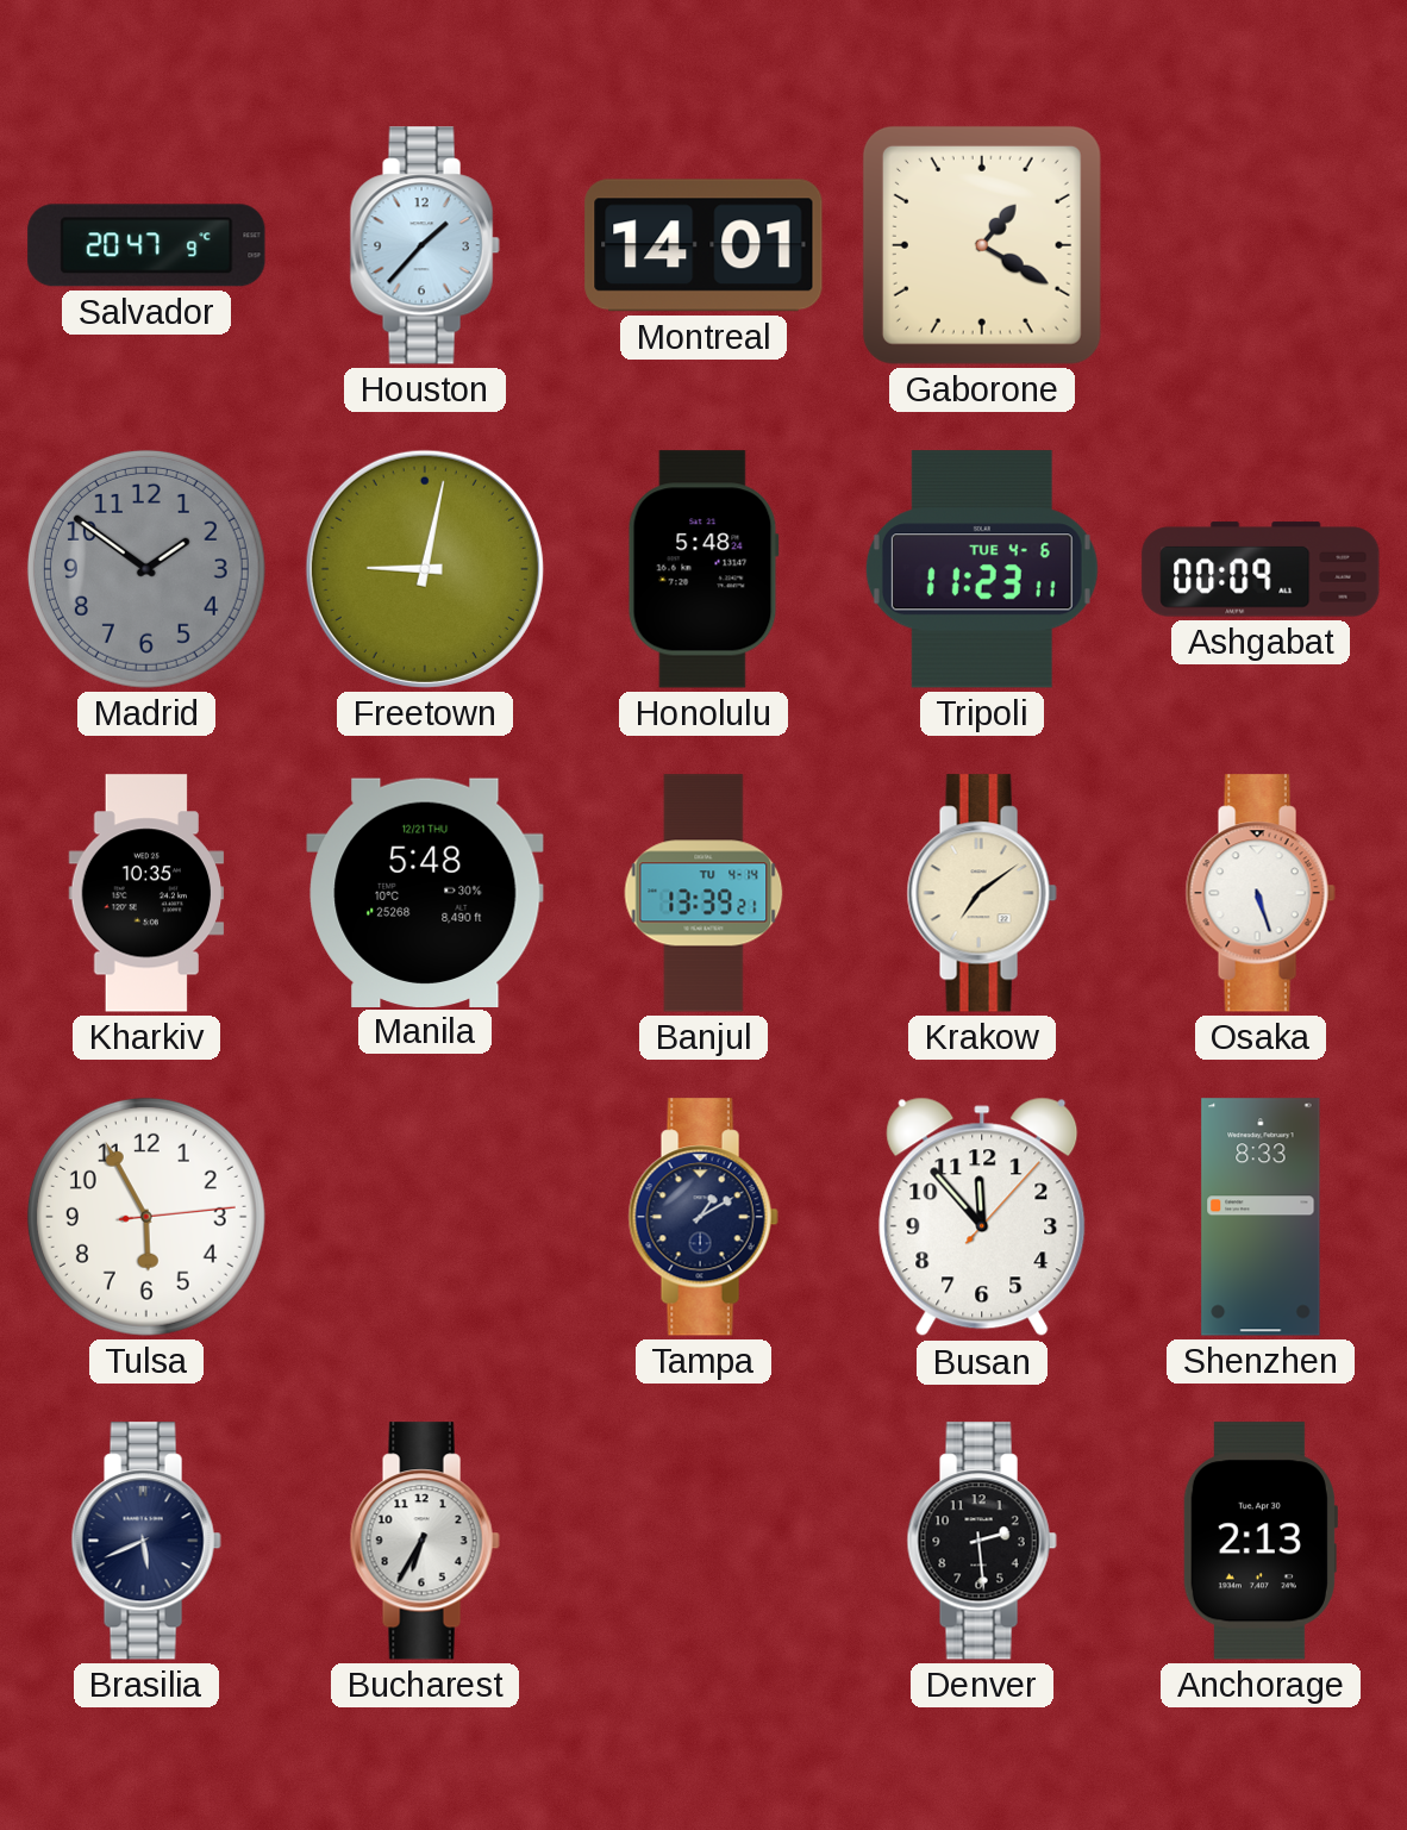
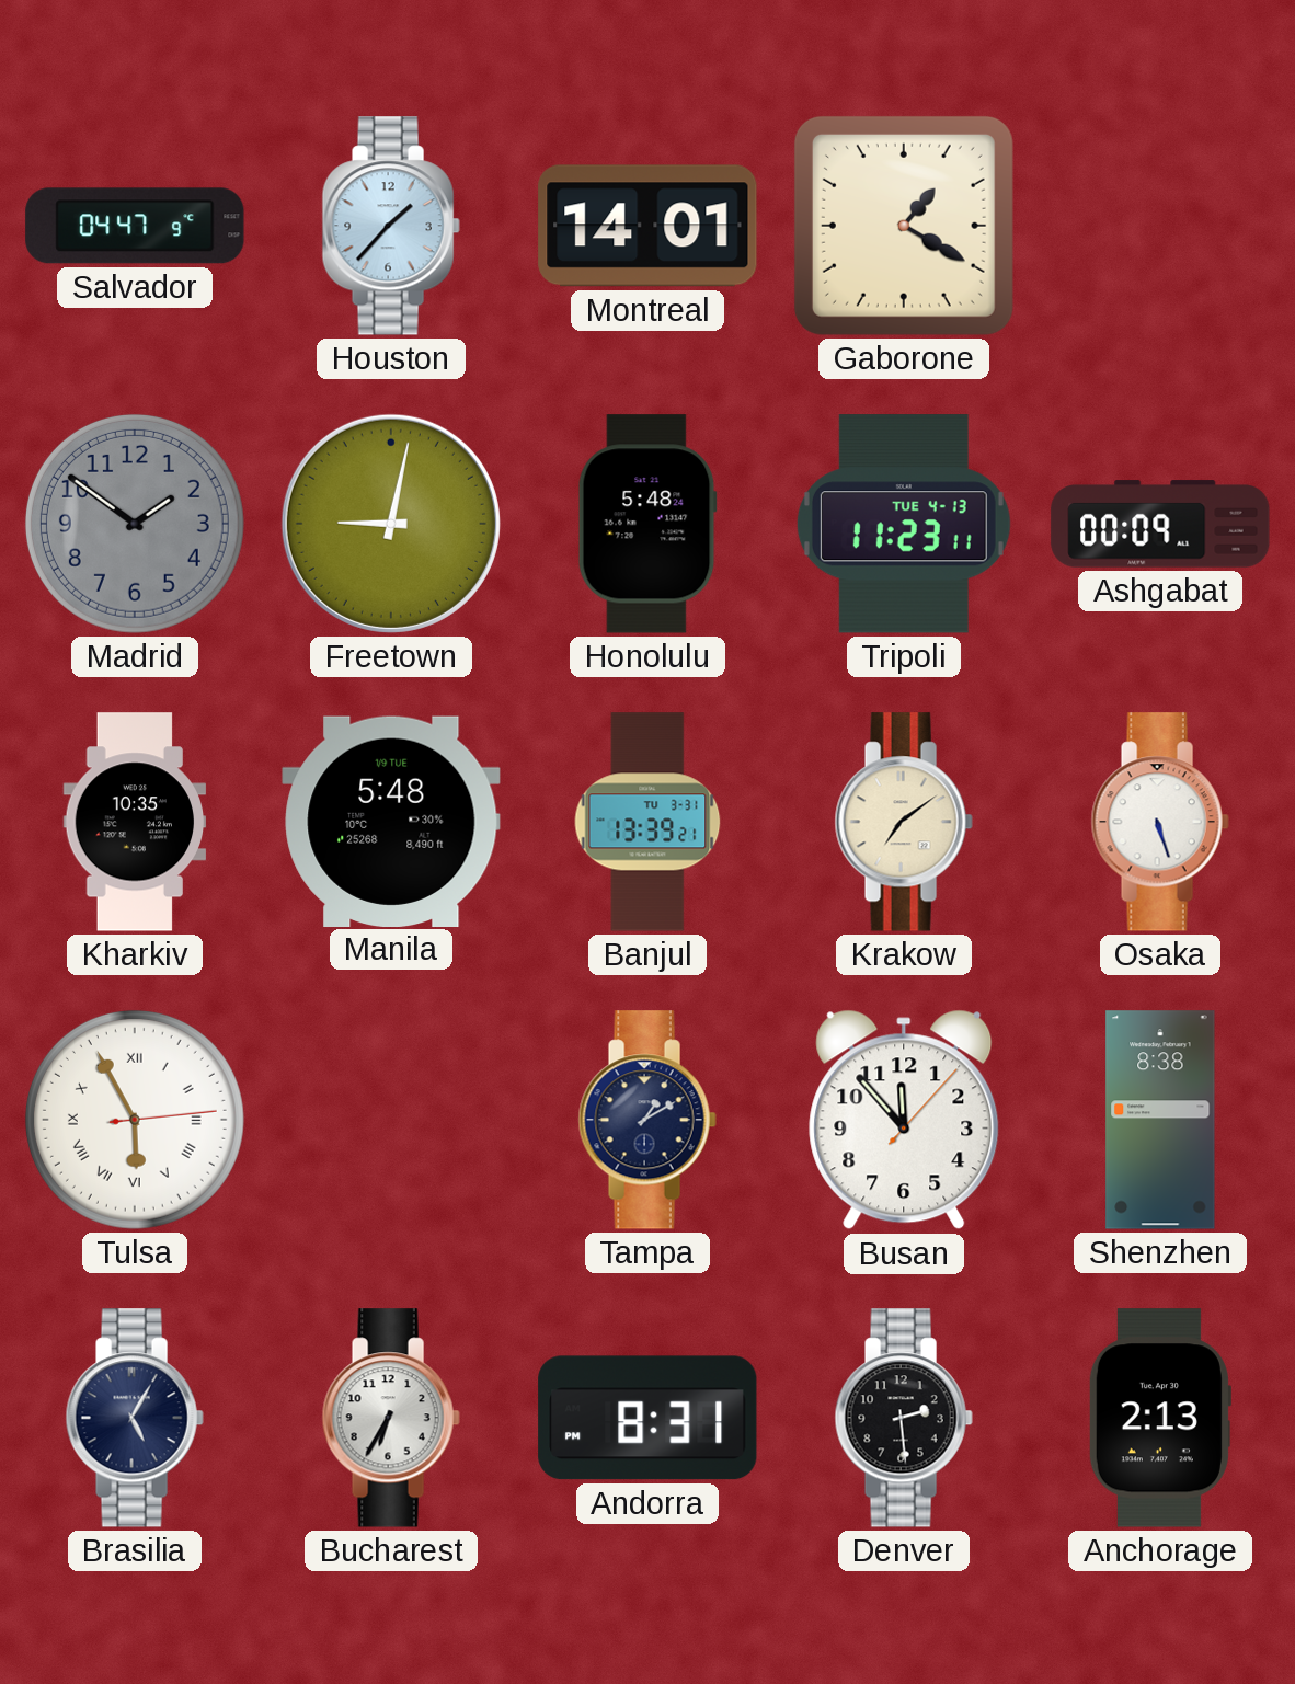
Salvador: 20:47 -> 04:47
Tripoli date: TUE 4-6 -> TUE 4-13
Manila date: 12/21 THU -> 1/9 TUE
Banjul date: TU 4-14 -> TU 3-31
Tulsa numerals: Arabic -> Roman
Shenzhen: 8:33 -> 8:38
Brasilia: 5:41 -> 5:05
Andorra: none -> 8:31
